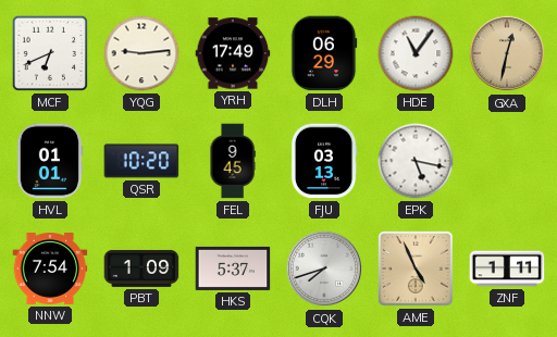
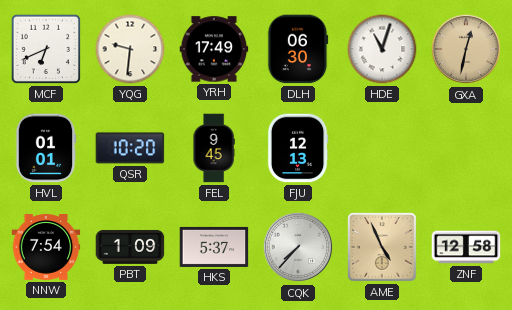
YQG: 9:14 -> 9:31
DLH: 06:29 -> 06:30
HDE: 11:06 -> 11:03
FJU: 03:13 -> 12:13
EPK: 5:17 -> none
CQK: 7:42 -> 7:37
ZNF: 1:11 -> 12:58
